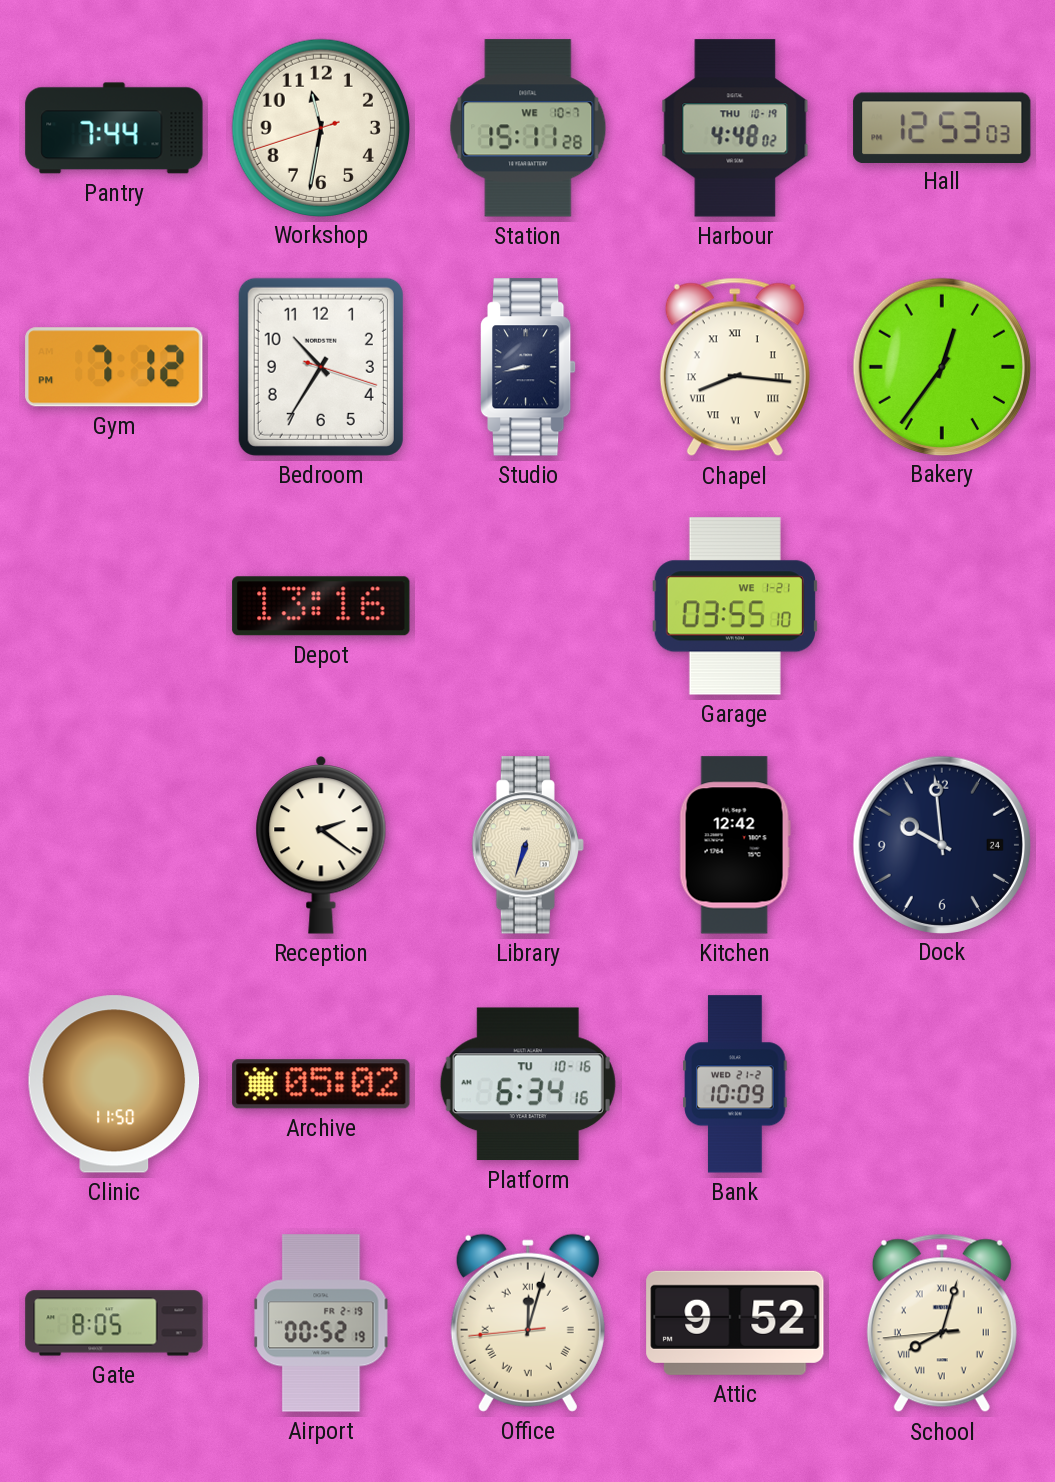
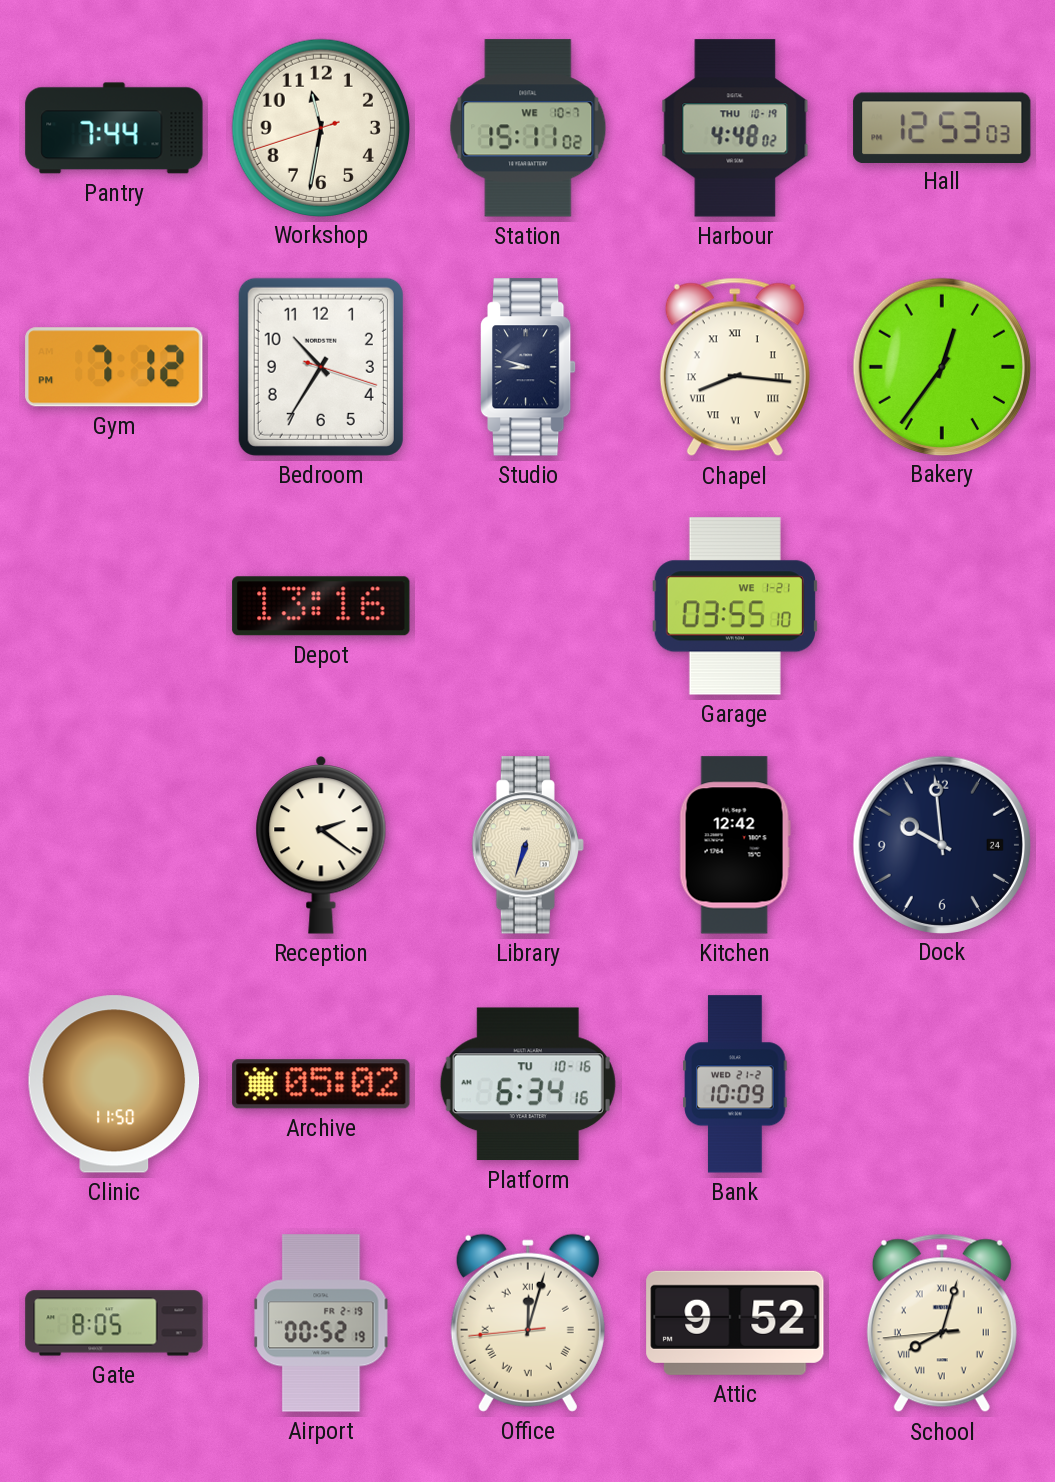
Station: 15:11:28 -> 15:11:02
Studio: 8:43 -> 8:48
